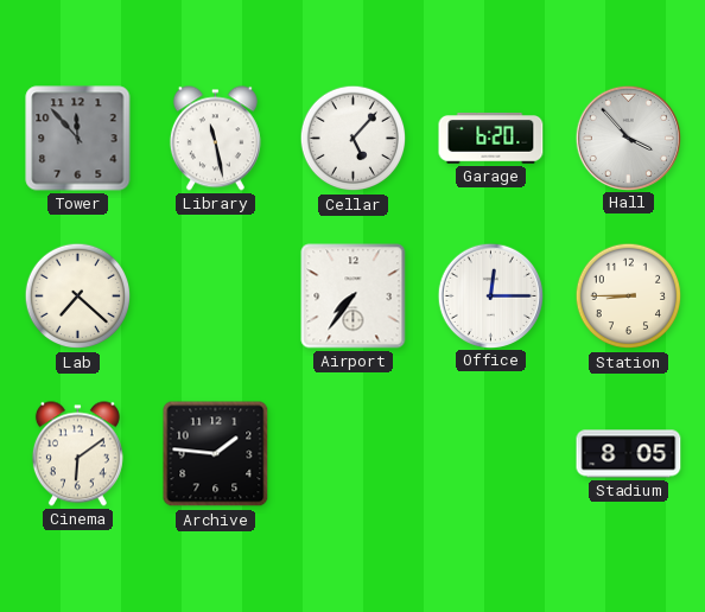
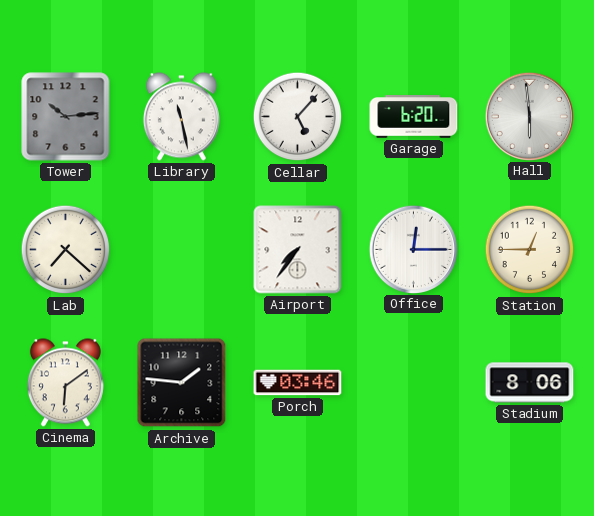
Tower: 11:53 -> 10:14
Hall: 3:53 -> 5:59
Station: 8:45 -> 12:45
Porch: none -> 03:46
Stadium: 8:05 -> 8:06
